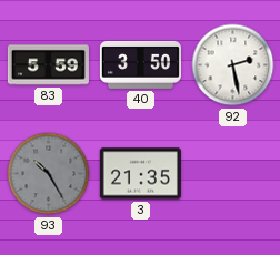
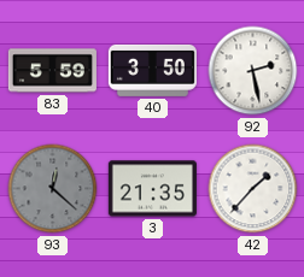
93: 10:25 -> 12:22
42: none -> 1:37
